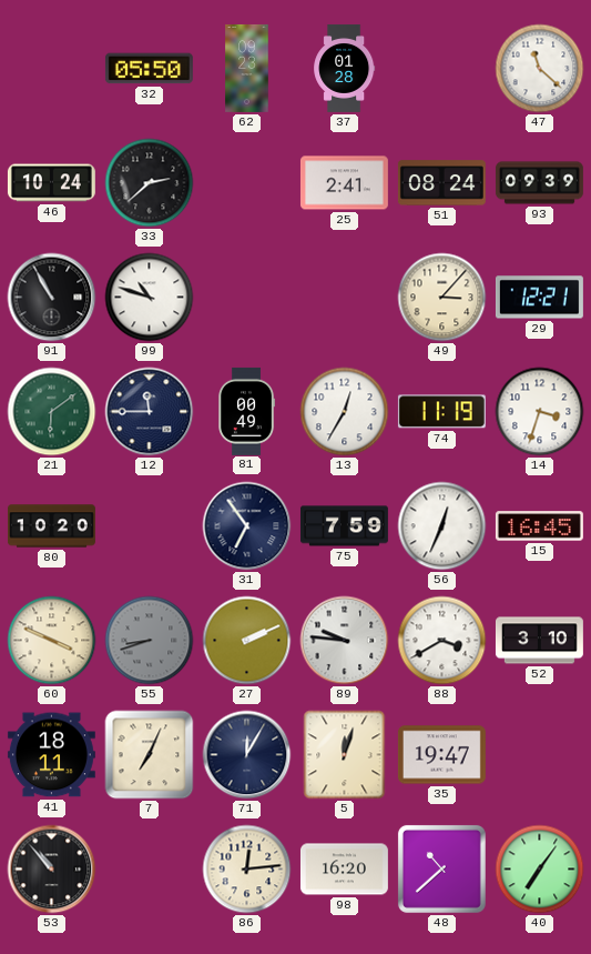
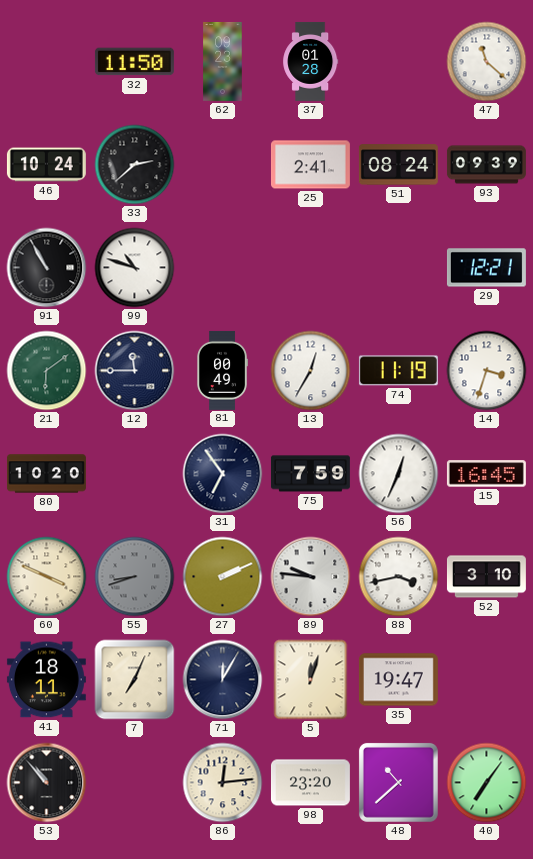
32: 05:50 -> 11:50
49: 3:07 -> none
88: 3:40 -> 3:43
98: 16:20 -> 23:20
